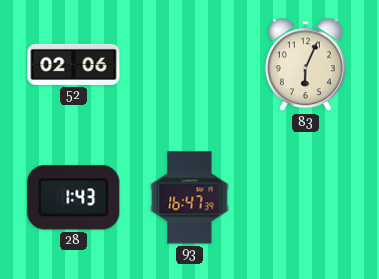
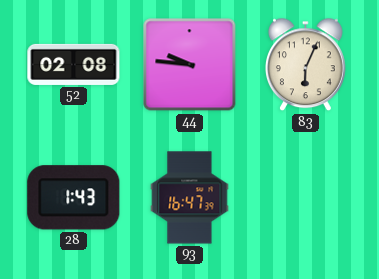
52: 02:06 -> 02:08
44: none -> 9:46
